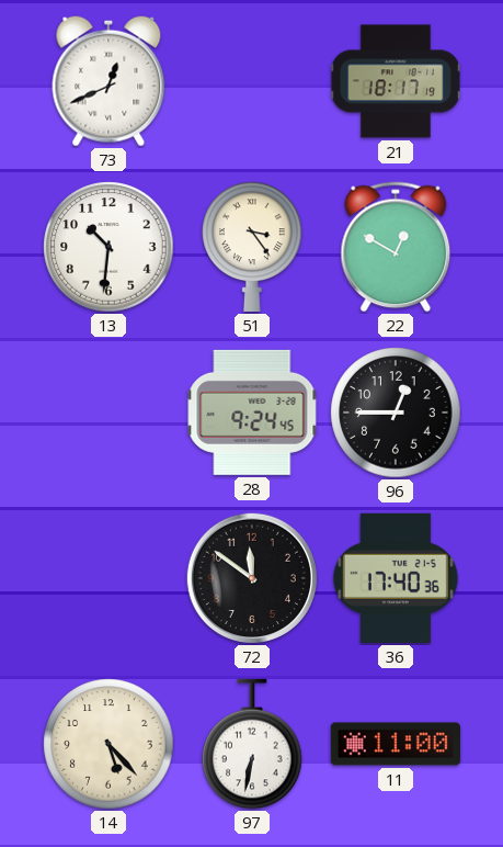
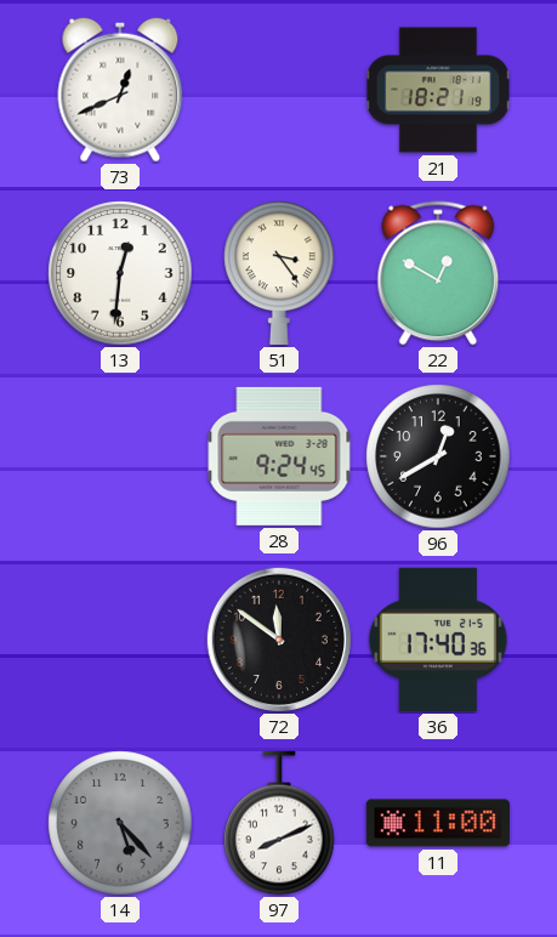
21: 18:17 -> 18:21
13: 10:31 -> 12:31
96: 12:45 -> 12:40
14 dial: cream -> grey
97: 6:32 -> 8:11
